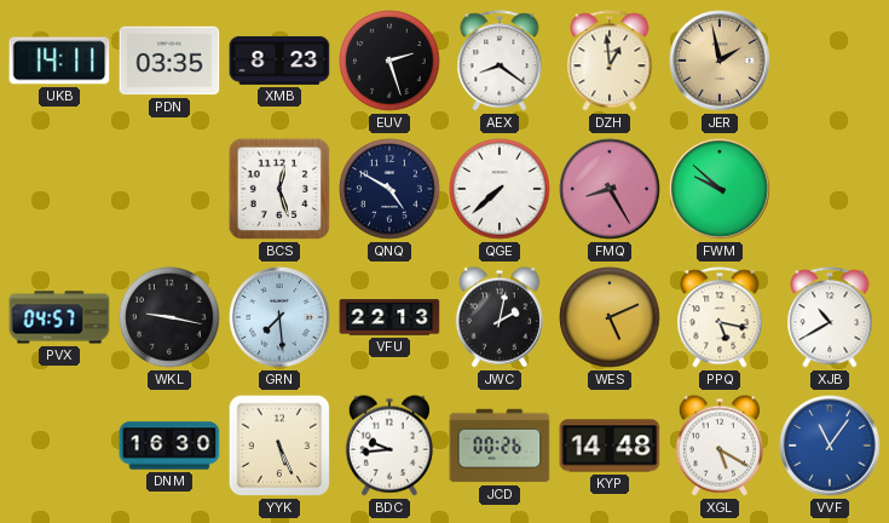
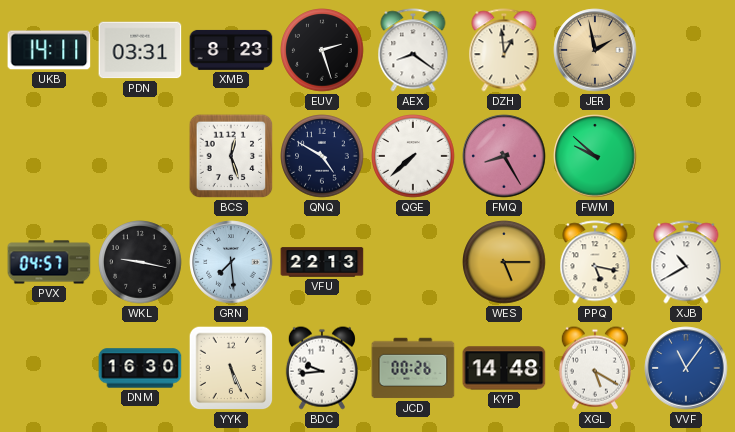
PDN: 03:35 -> 03:31
JWC: 2:02 -> none
WES: 5:11 -> 5:15
